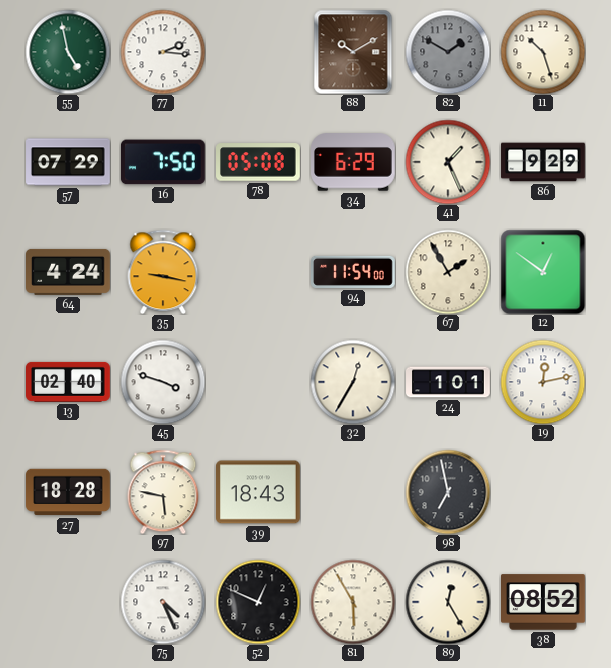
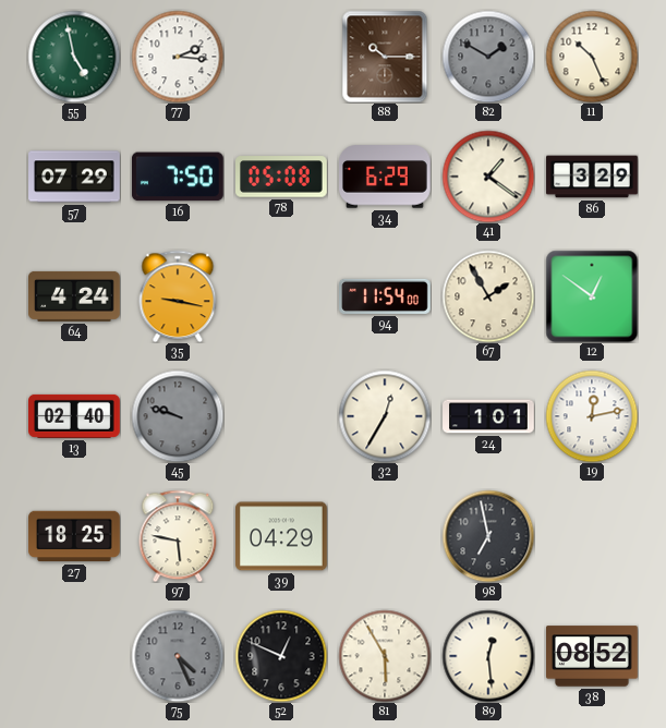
88: 10:10 -> 10:15
11: 10:27 -> 10:26
41: 1:26 -> 1:21
86: 9:29 -> 3:29
45: 3:48 -> 9:48
45 dial: white -> grey
27: 18:28 -> 18:25
39: 18:43 -> 04:29
75 dial: white -> grey
89: 12:25 -> 12:29
